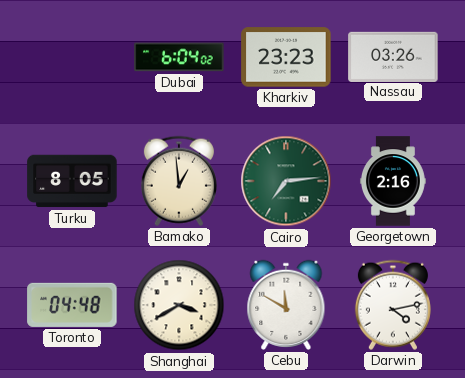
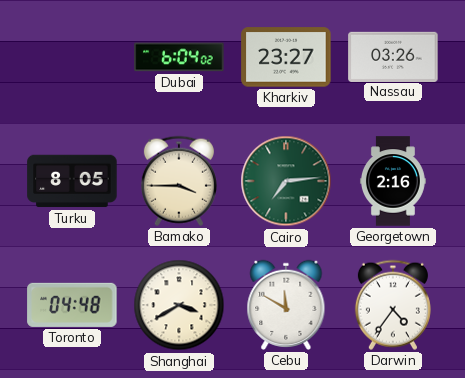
Kharkiv: 23:23 -> 23:27
Bamako: 12:59 -> 3:45
Darwin: 4:13 -> 4:36
